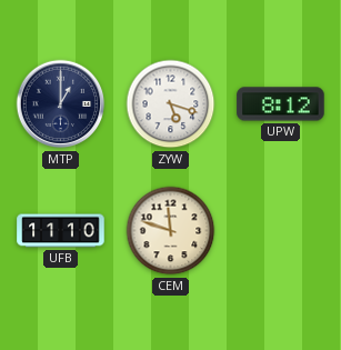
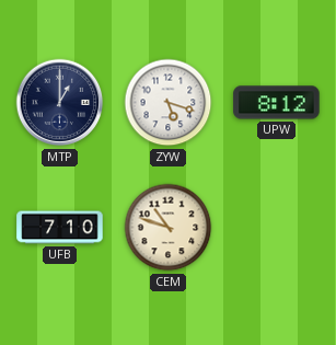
UFB: 11:10 -> 7:10
CEM: 11:48 -> 10:48
